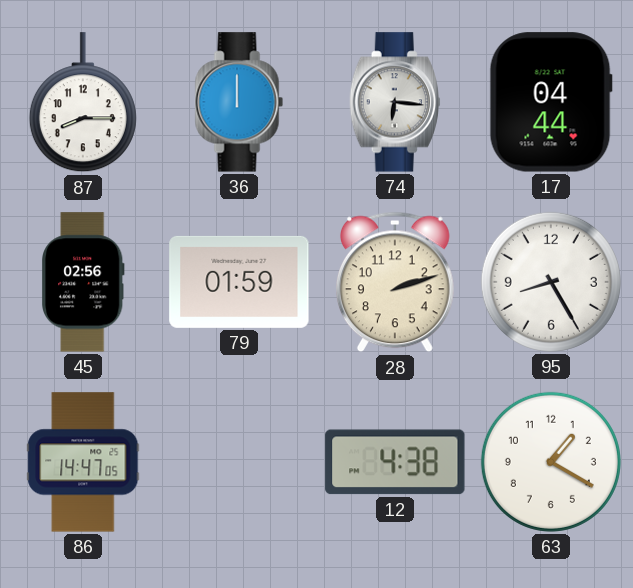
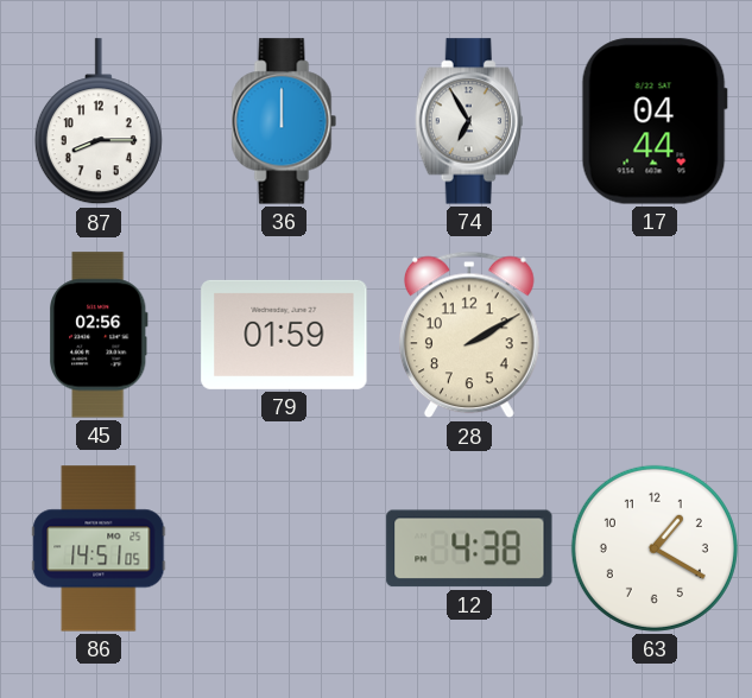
74: 6:16 -> 6:55
28: 2:12 -> 2:10
95: 8:25 -> none
86: 14:47 -> 14:51
